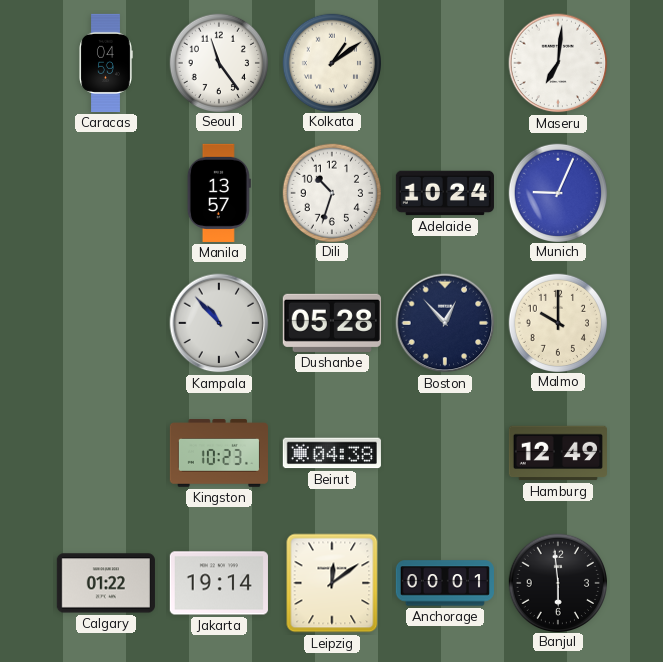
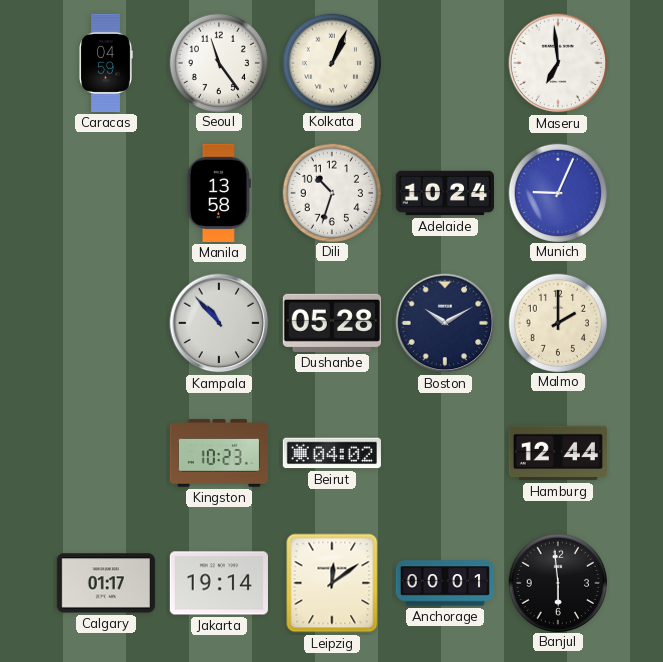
Kolkata: 1:09 -> 1:04
Maseru: 7:01 -> 6:59
Manila: 13:57 -> 13:58
Boston: 12:53 -> 10:10
Malmo: 10:00 -> 2:00
Beirut: 04:38 -> 04:02
Hamburg: 12:49 -> 12:44
Calgary: 01:22 -> 01:17
